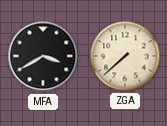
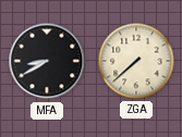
MFA: 3:40 -> 8:40
